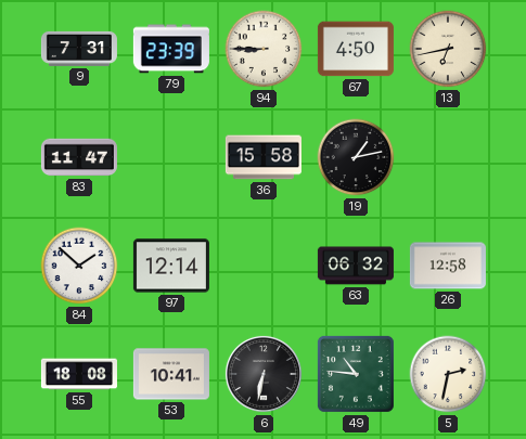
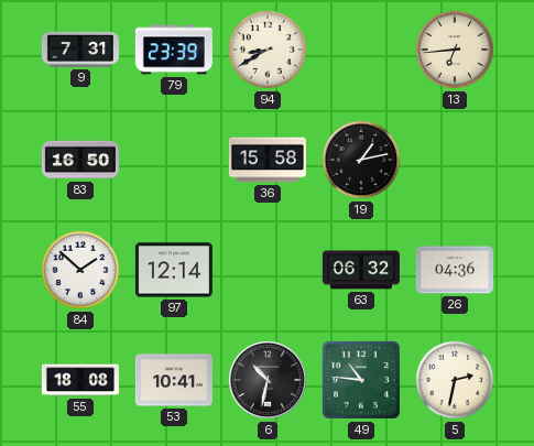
94: 8:45 -> 8:40
67: 4:50 -> none
13: 6:43 -> 6:44
83: 11:47 -> 16:50
26: 12:58 -> 04:36
6: 6:32 -> 10:32
